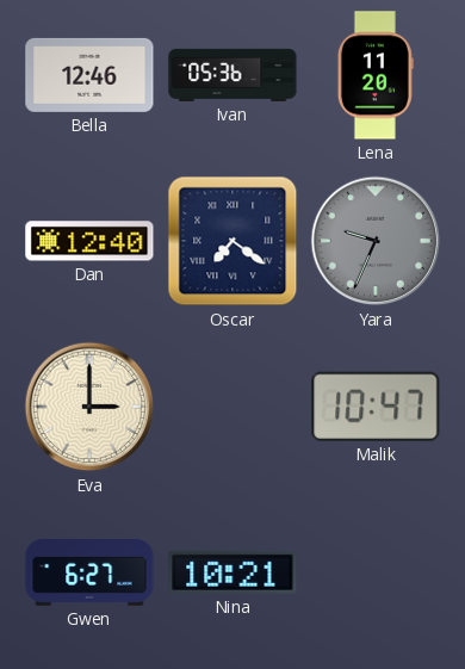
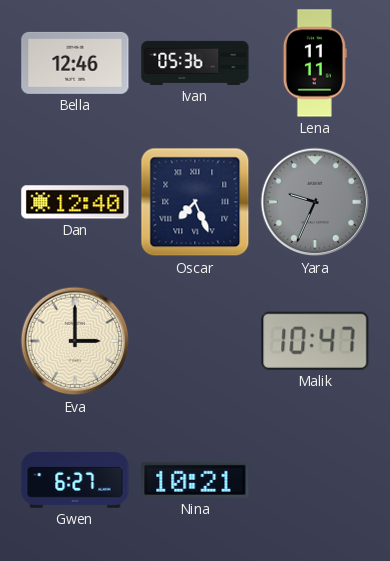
Lena: 11:20 -> 11:11
Oscar: 7:21 -> 7:26
